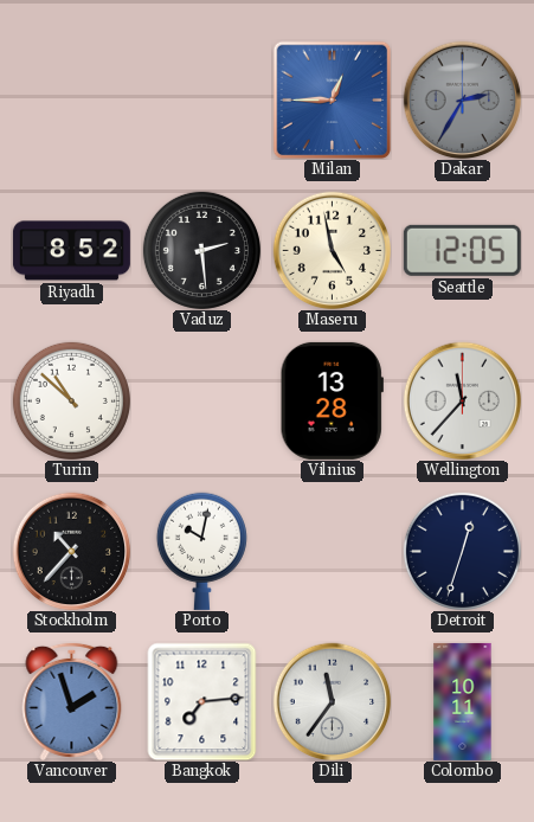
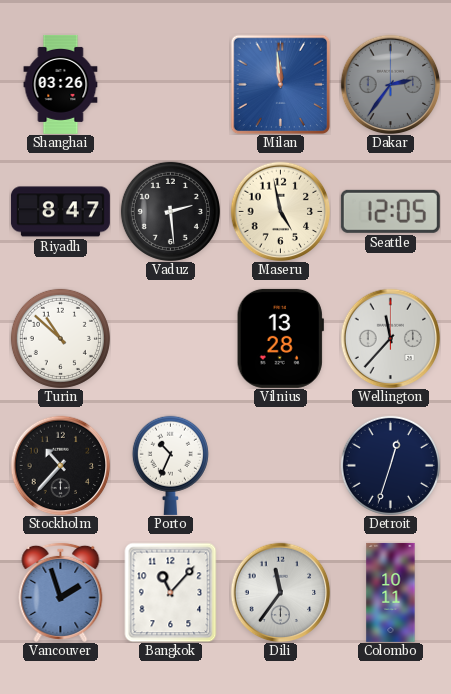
Shanghai: none -> 03:26
Milan: 12:45 -> 11:59
Dakar: 2:35 -> 2:36
Riyadh: 8:52 -> 8:47
Porto: 10:02 -> 10:34
Bangkok: 7:14 -> 11:07
